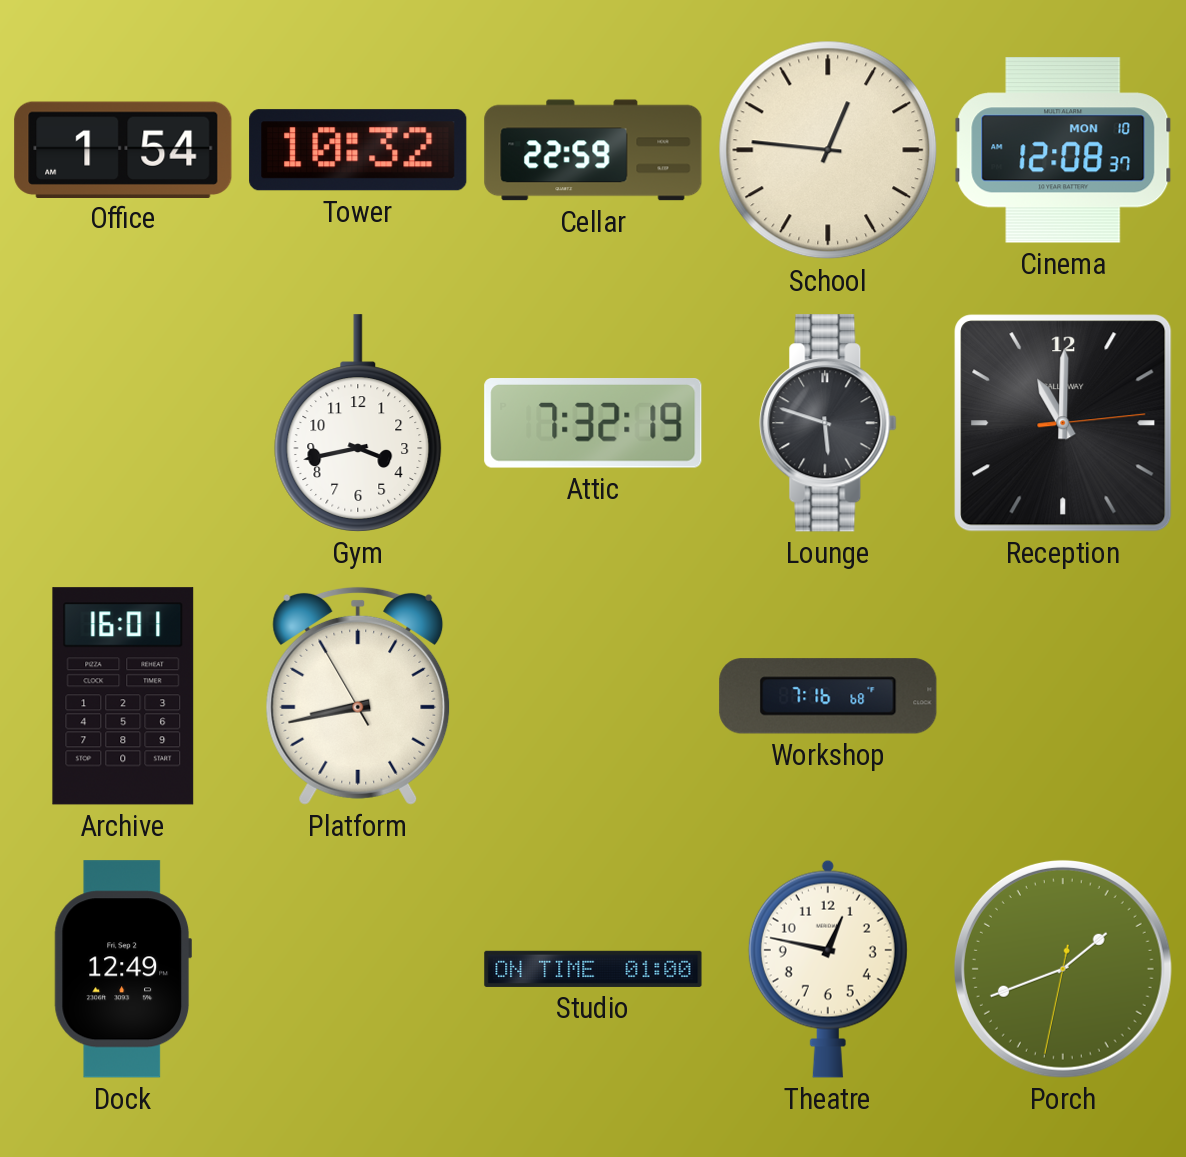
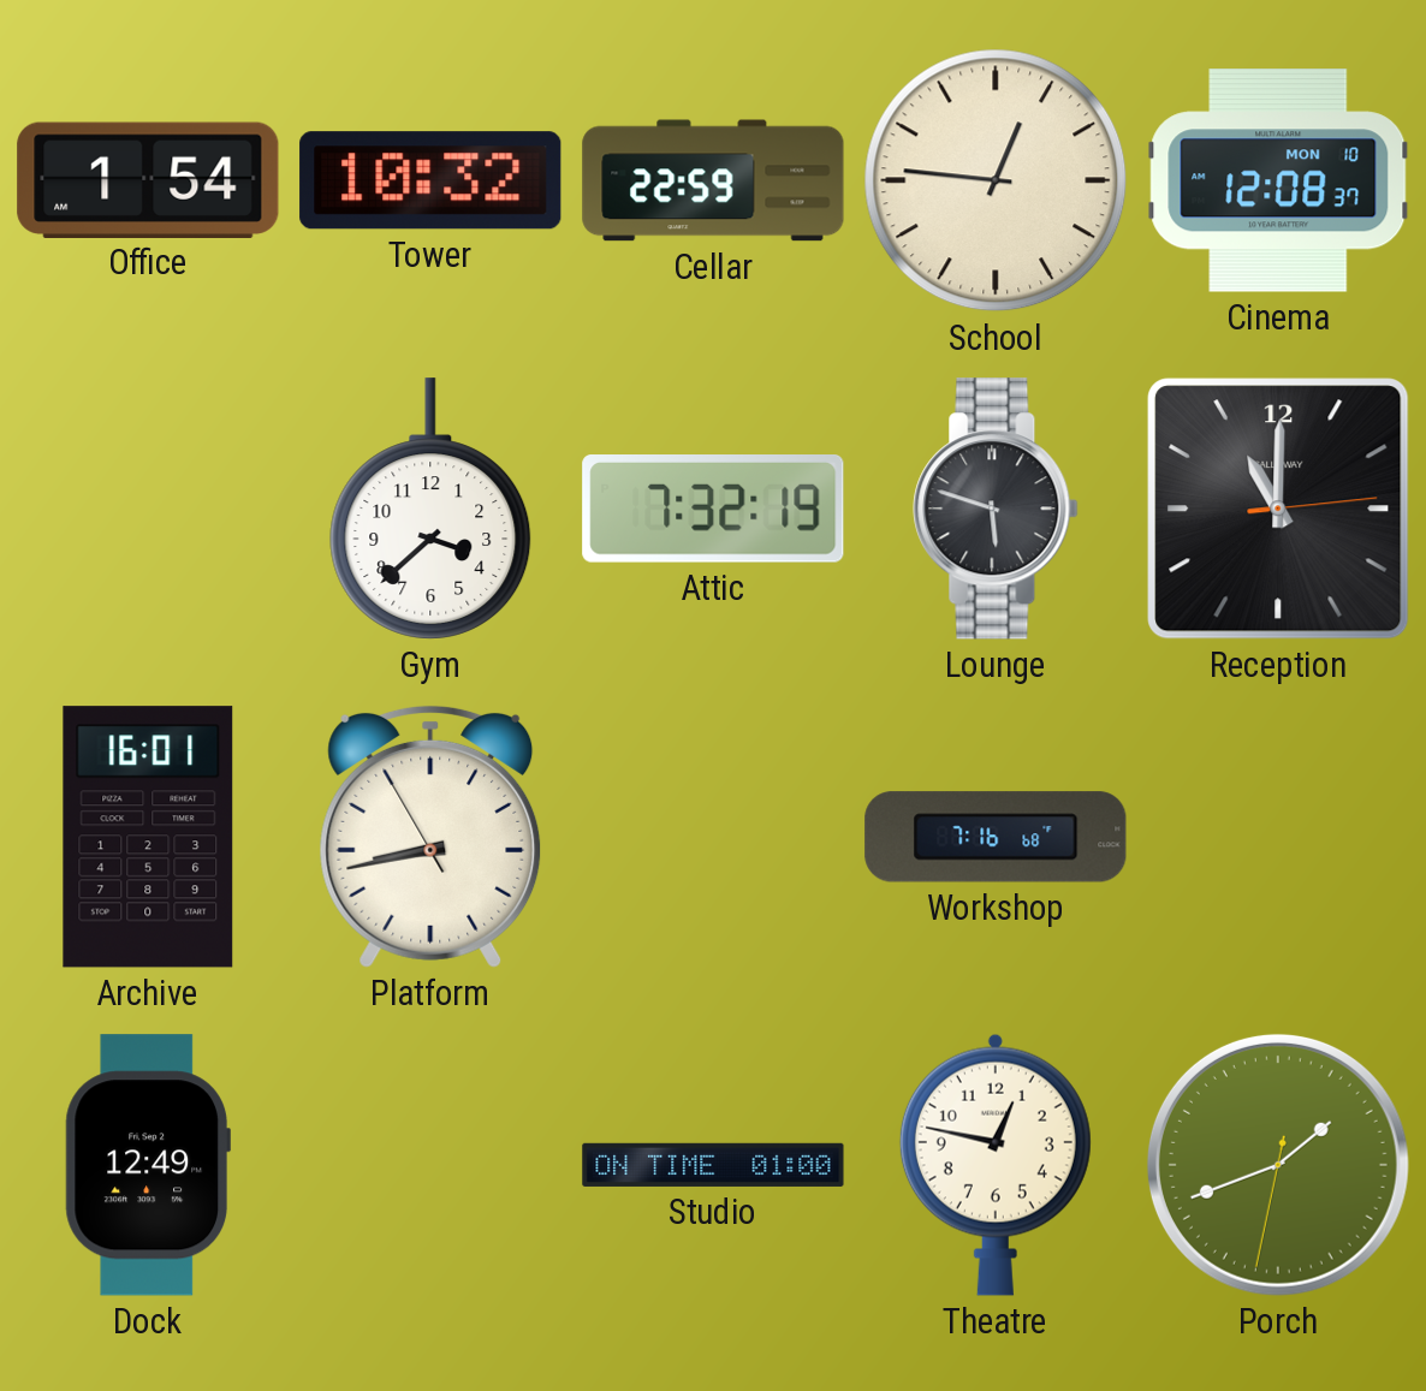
Gym: 3:43 -> 3:38
